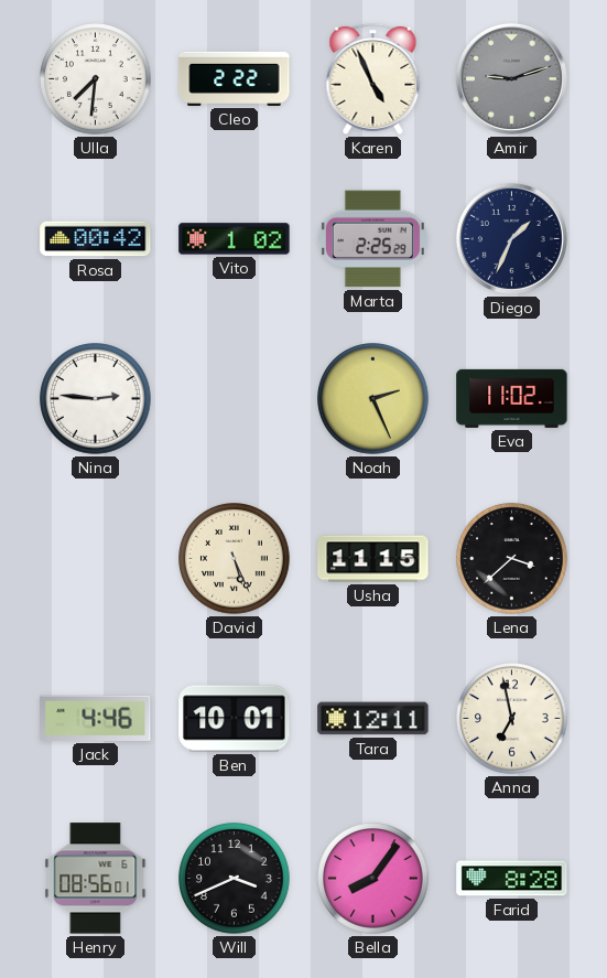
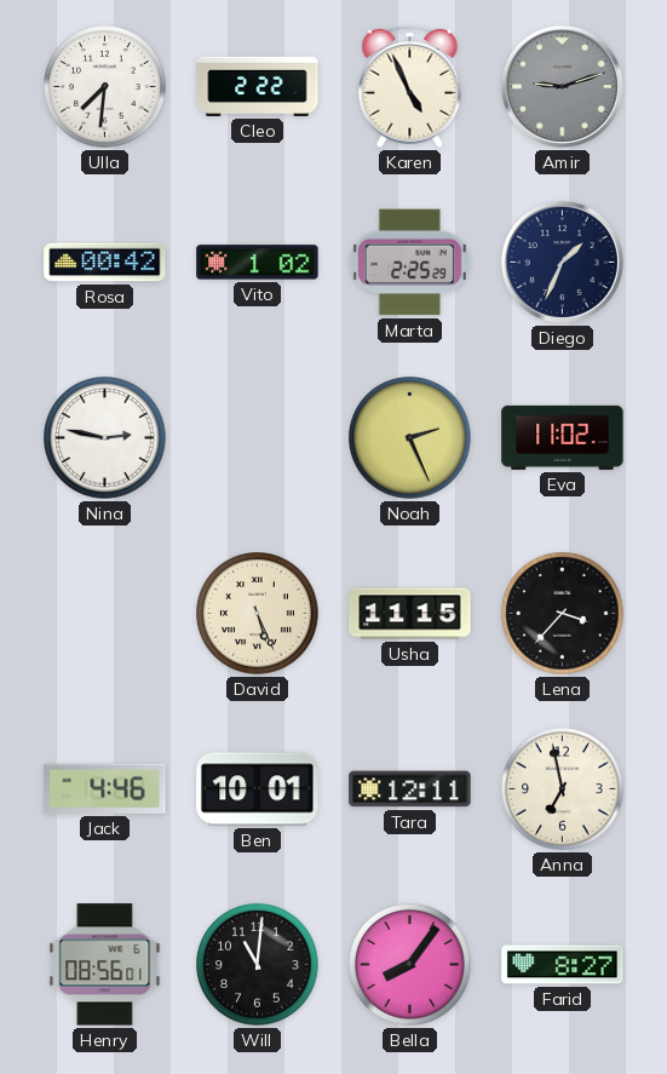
Nina: 2:46 -> 2:47
Lena: 3:38 -> 3:37
Will: 3:41 -> 11:01
Farid: 8:28 -> 8:27
